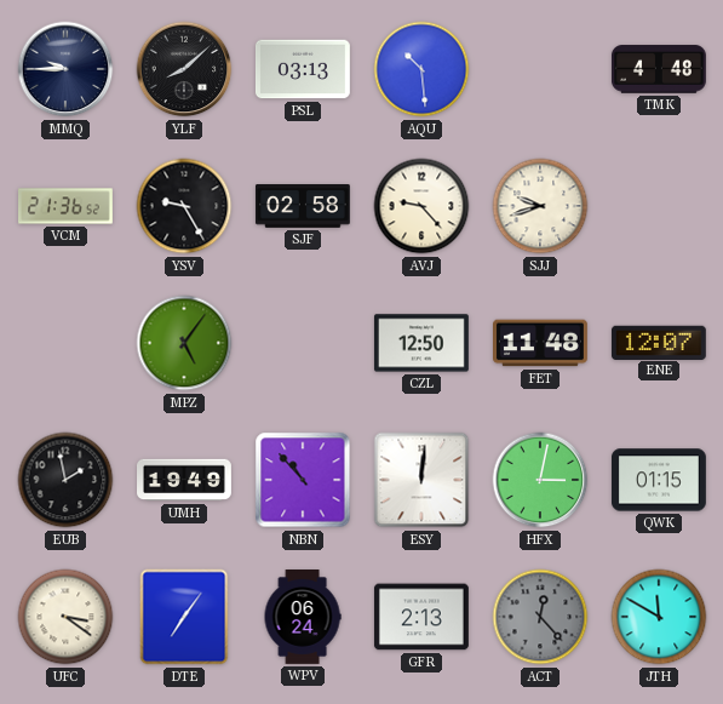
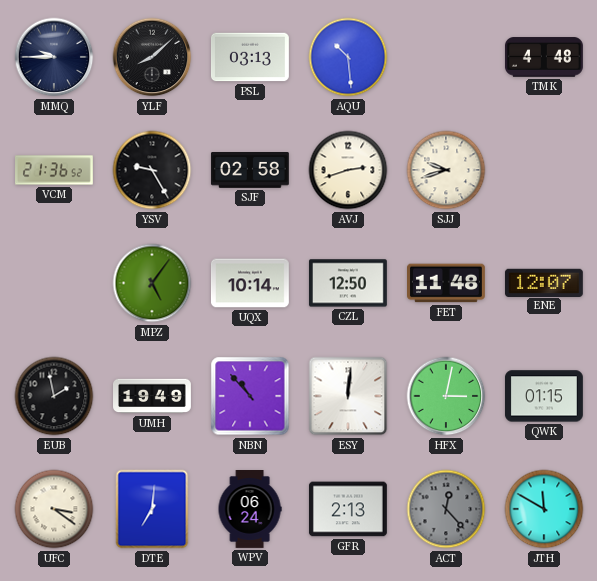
AVJ: 9:23 -> 2:42
UQX: none -> 10:14
DTE: 7:06 -> 7:01
